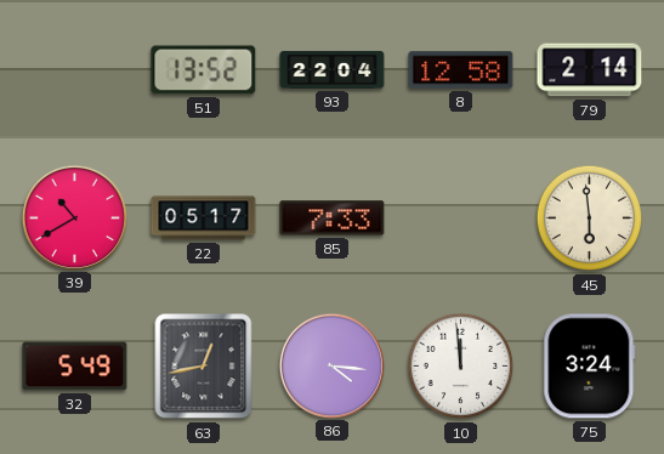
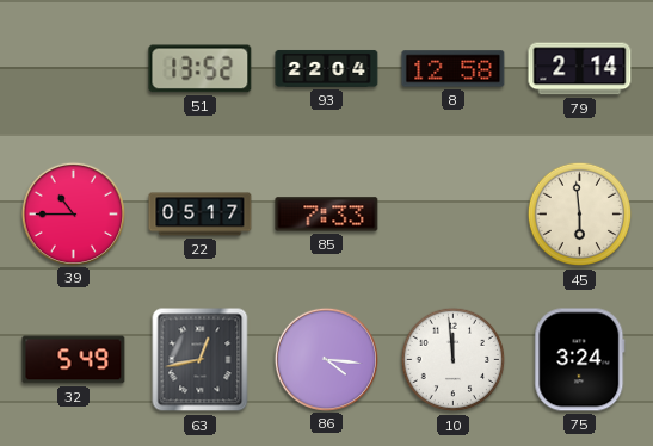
39: 10:40 -> 10:45
